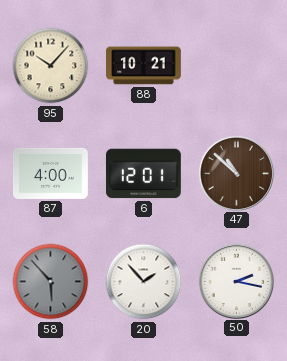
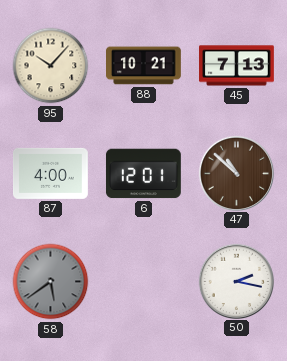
45: none -> 7:13
58: 5:53 -> 5:39
20: 1:53 -> none
